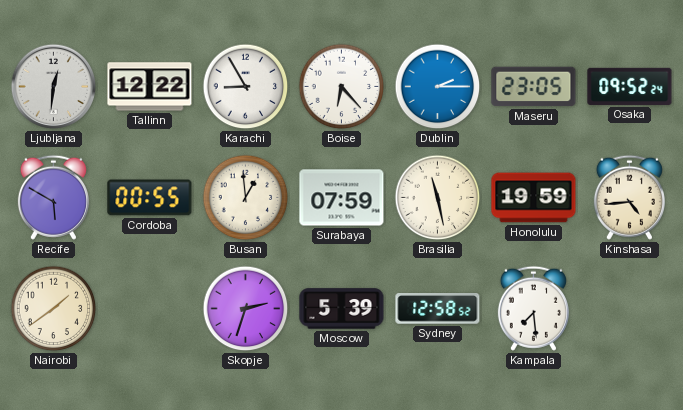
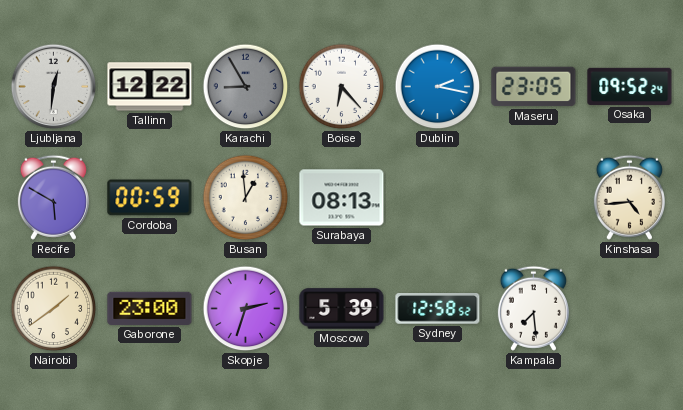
Karachi dial: white -> grey
Dublin: 2:15 -> 2:17
Cordoba: 00:55 -> 00:59
Surabaya: 07:59 -> 08:13
Brasilia: 11:28 -> none
Honolulu: 19:59 -> none
Gaborone: none -> 23:00
